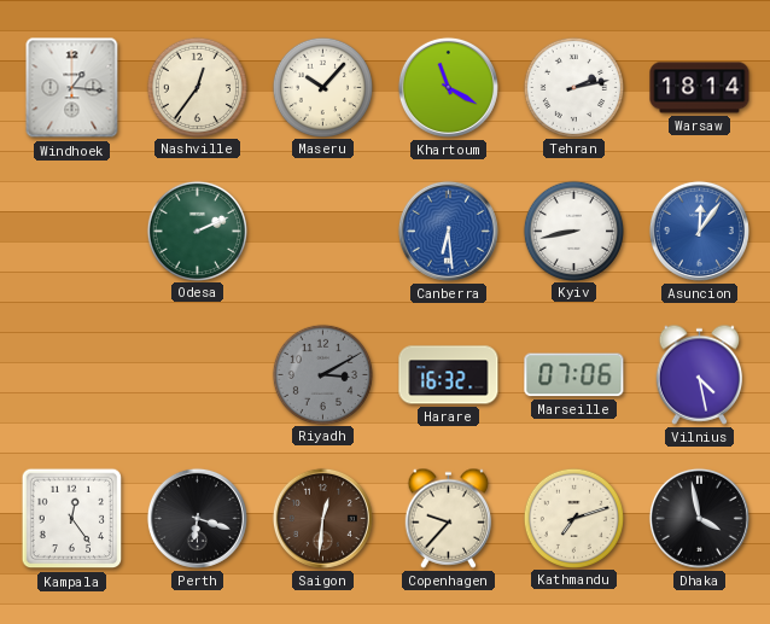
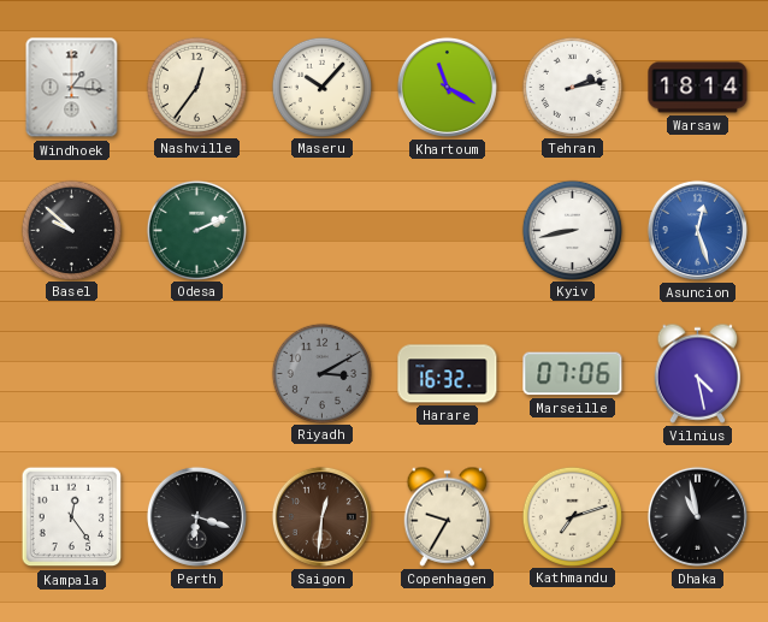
Basel: none -> 9:52
Canberra: 6:29 -> none
Asuncion: 12:06 -> 12:27
Copenhagen: 9:37 -> 9:35
Dhaka: 3:58 -> 10:58
